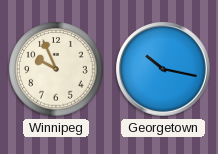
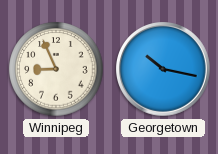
Winnipeg: 9:56 -> 8:56
